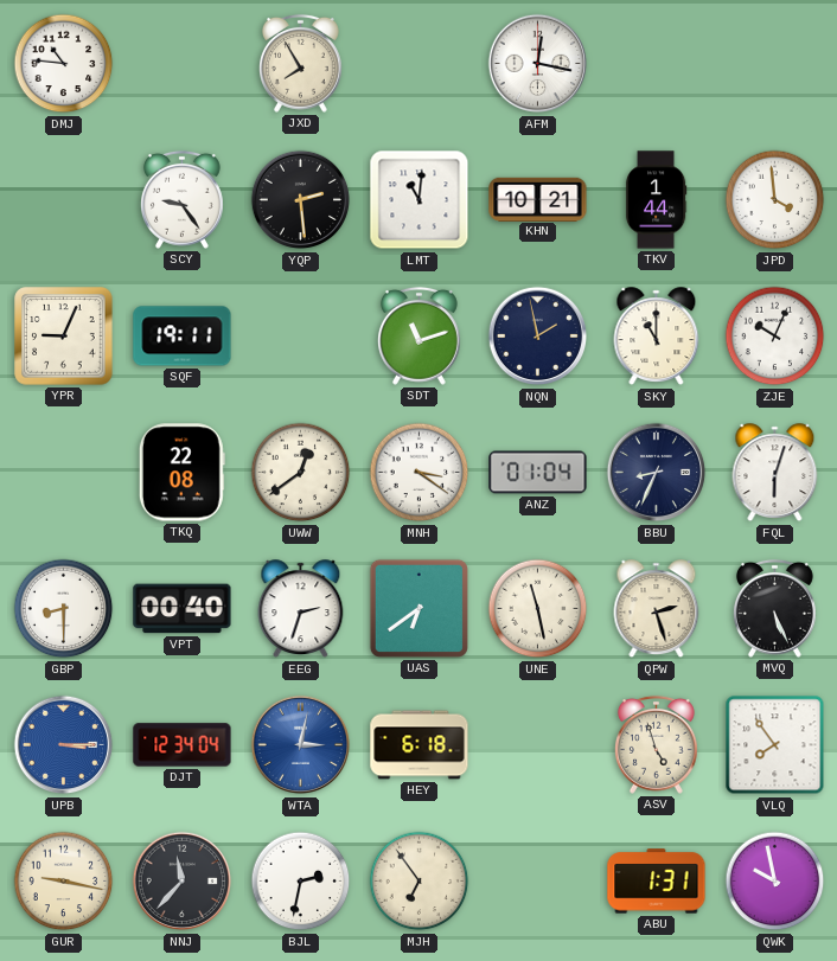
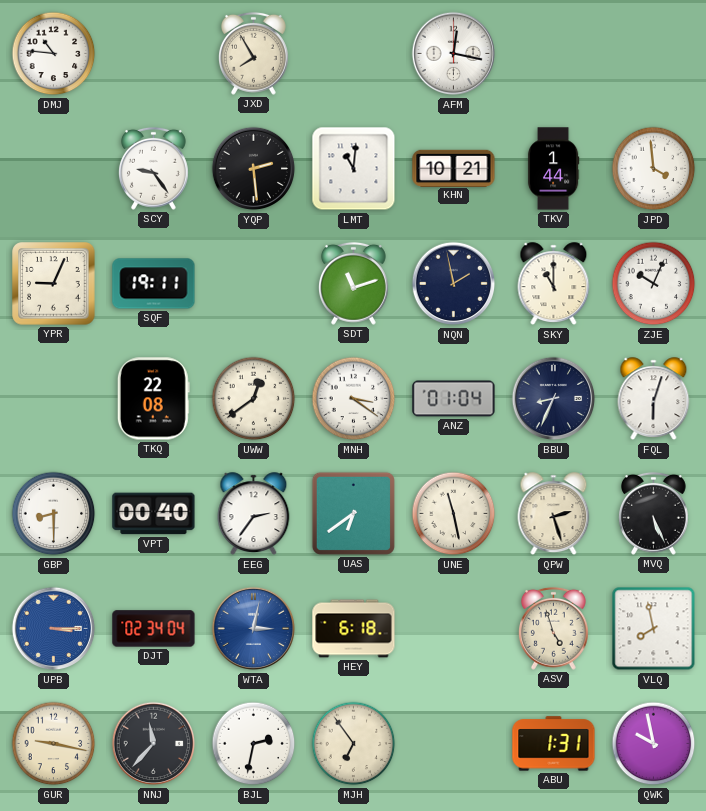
EEG: 2:33 -> 2:36
DJT: 12:34 -> 02:34
VLQ: 7:54 -> 7:58
